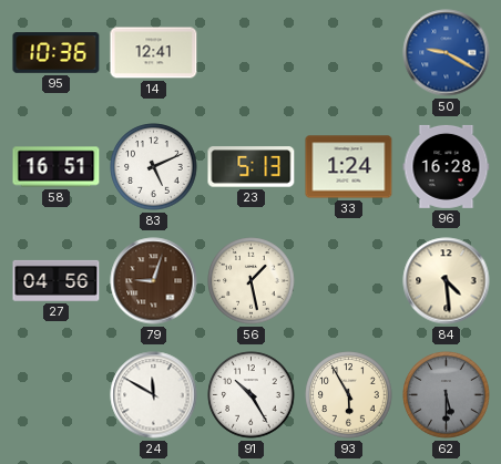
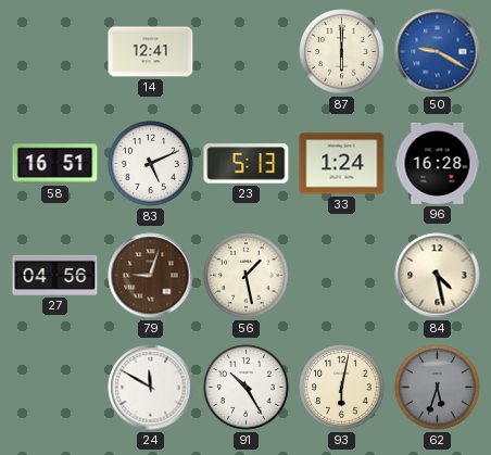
95: 10:36 -> none
87: none -> 6:00
84: 4:29 -> 4:28
93: 5:55 -> 6:02
62: 5:30 -> 5:33
